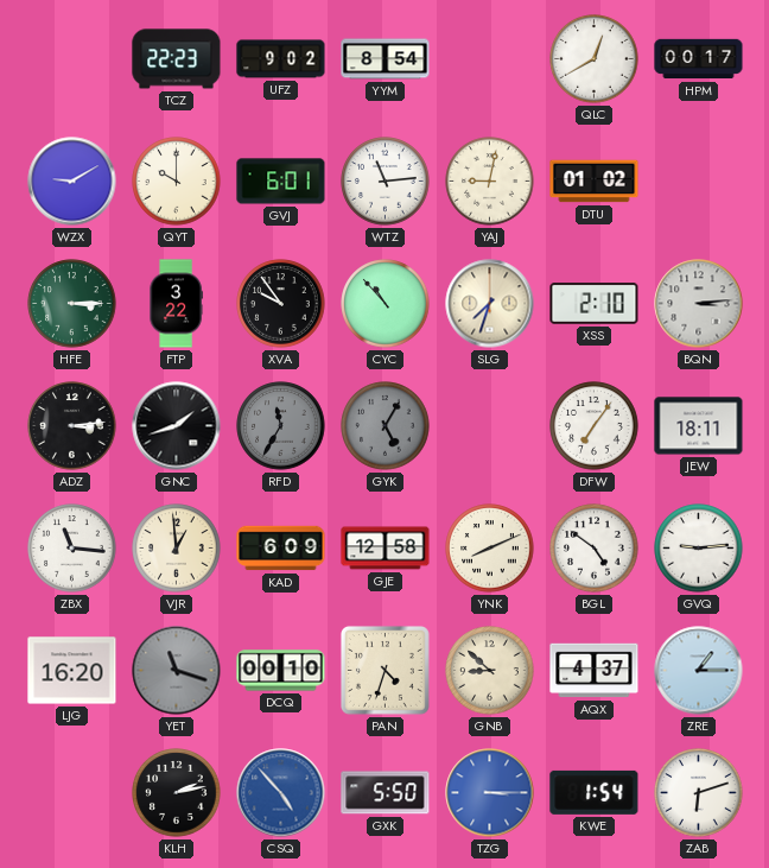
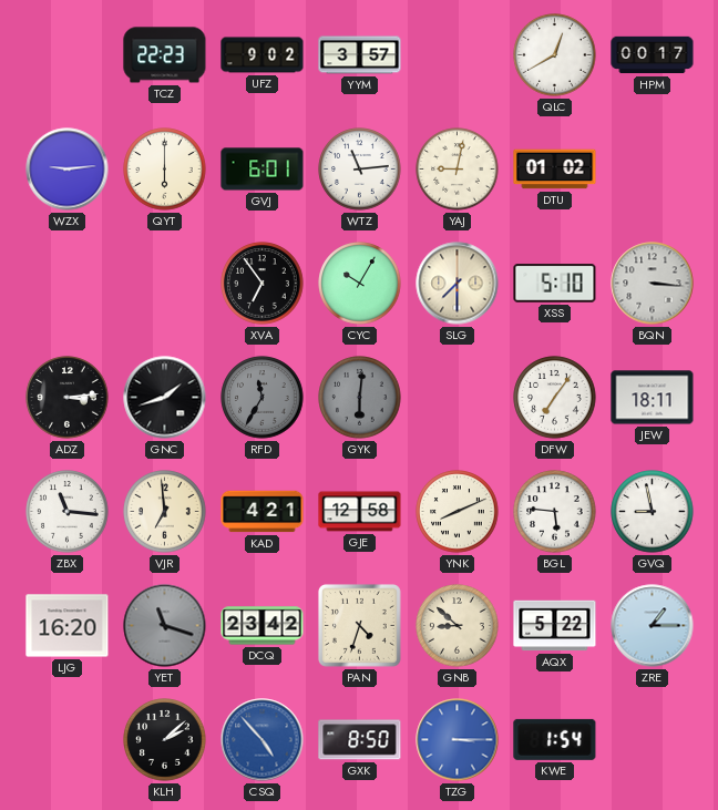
YYM: 8:54 -> 3:57
WZX: 9:10 -> 9:14
QYT: 10:00 -> 6:00
HFE: 3:15 -> none
FTP: 3:22 -> none
XVA: 9:54 -> 6:54
CYC: 10:53 -> 10:05
SLG: 7:33 -> 7:30
XSS: 2:10 -> 5:10
BQN: 3:14 -> 3:16
GYK: 5:05 -> 6:01
VJR: 12:59 -> 6:59
KAD: 6:09 -> 4:21
BGL: 4:51 -> 5:46
GVQ: 9:14 -> 8:58
DCQ: 00:10 -> 23:42
AQX: 4:37 -> 5:22
KLH: 2:13 -> 2:08
GXK: 5:50 -> 8:50
ZAB: 6:12 -> none
